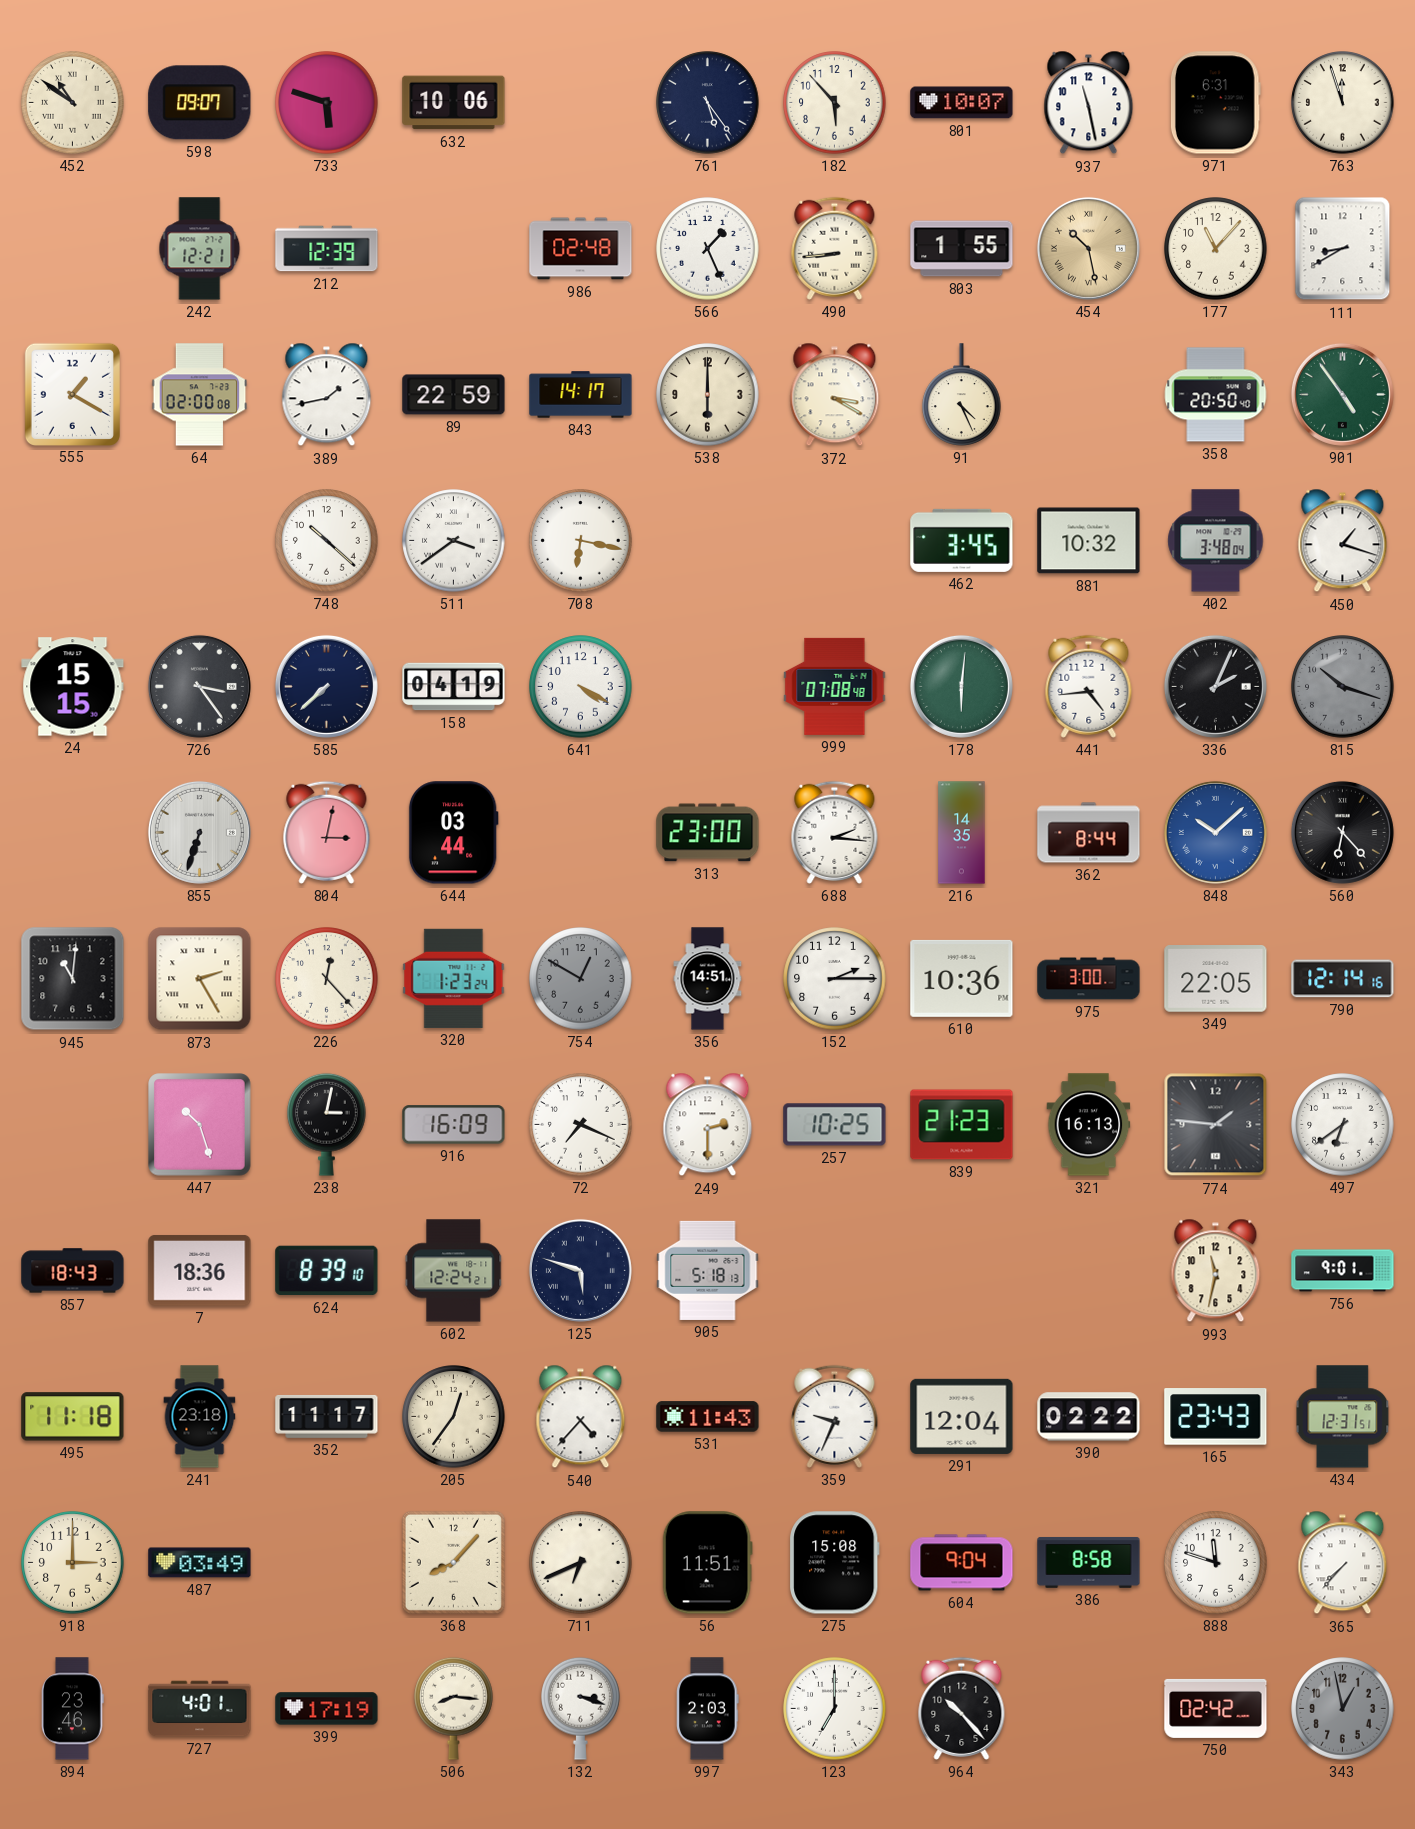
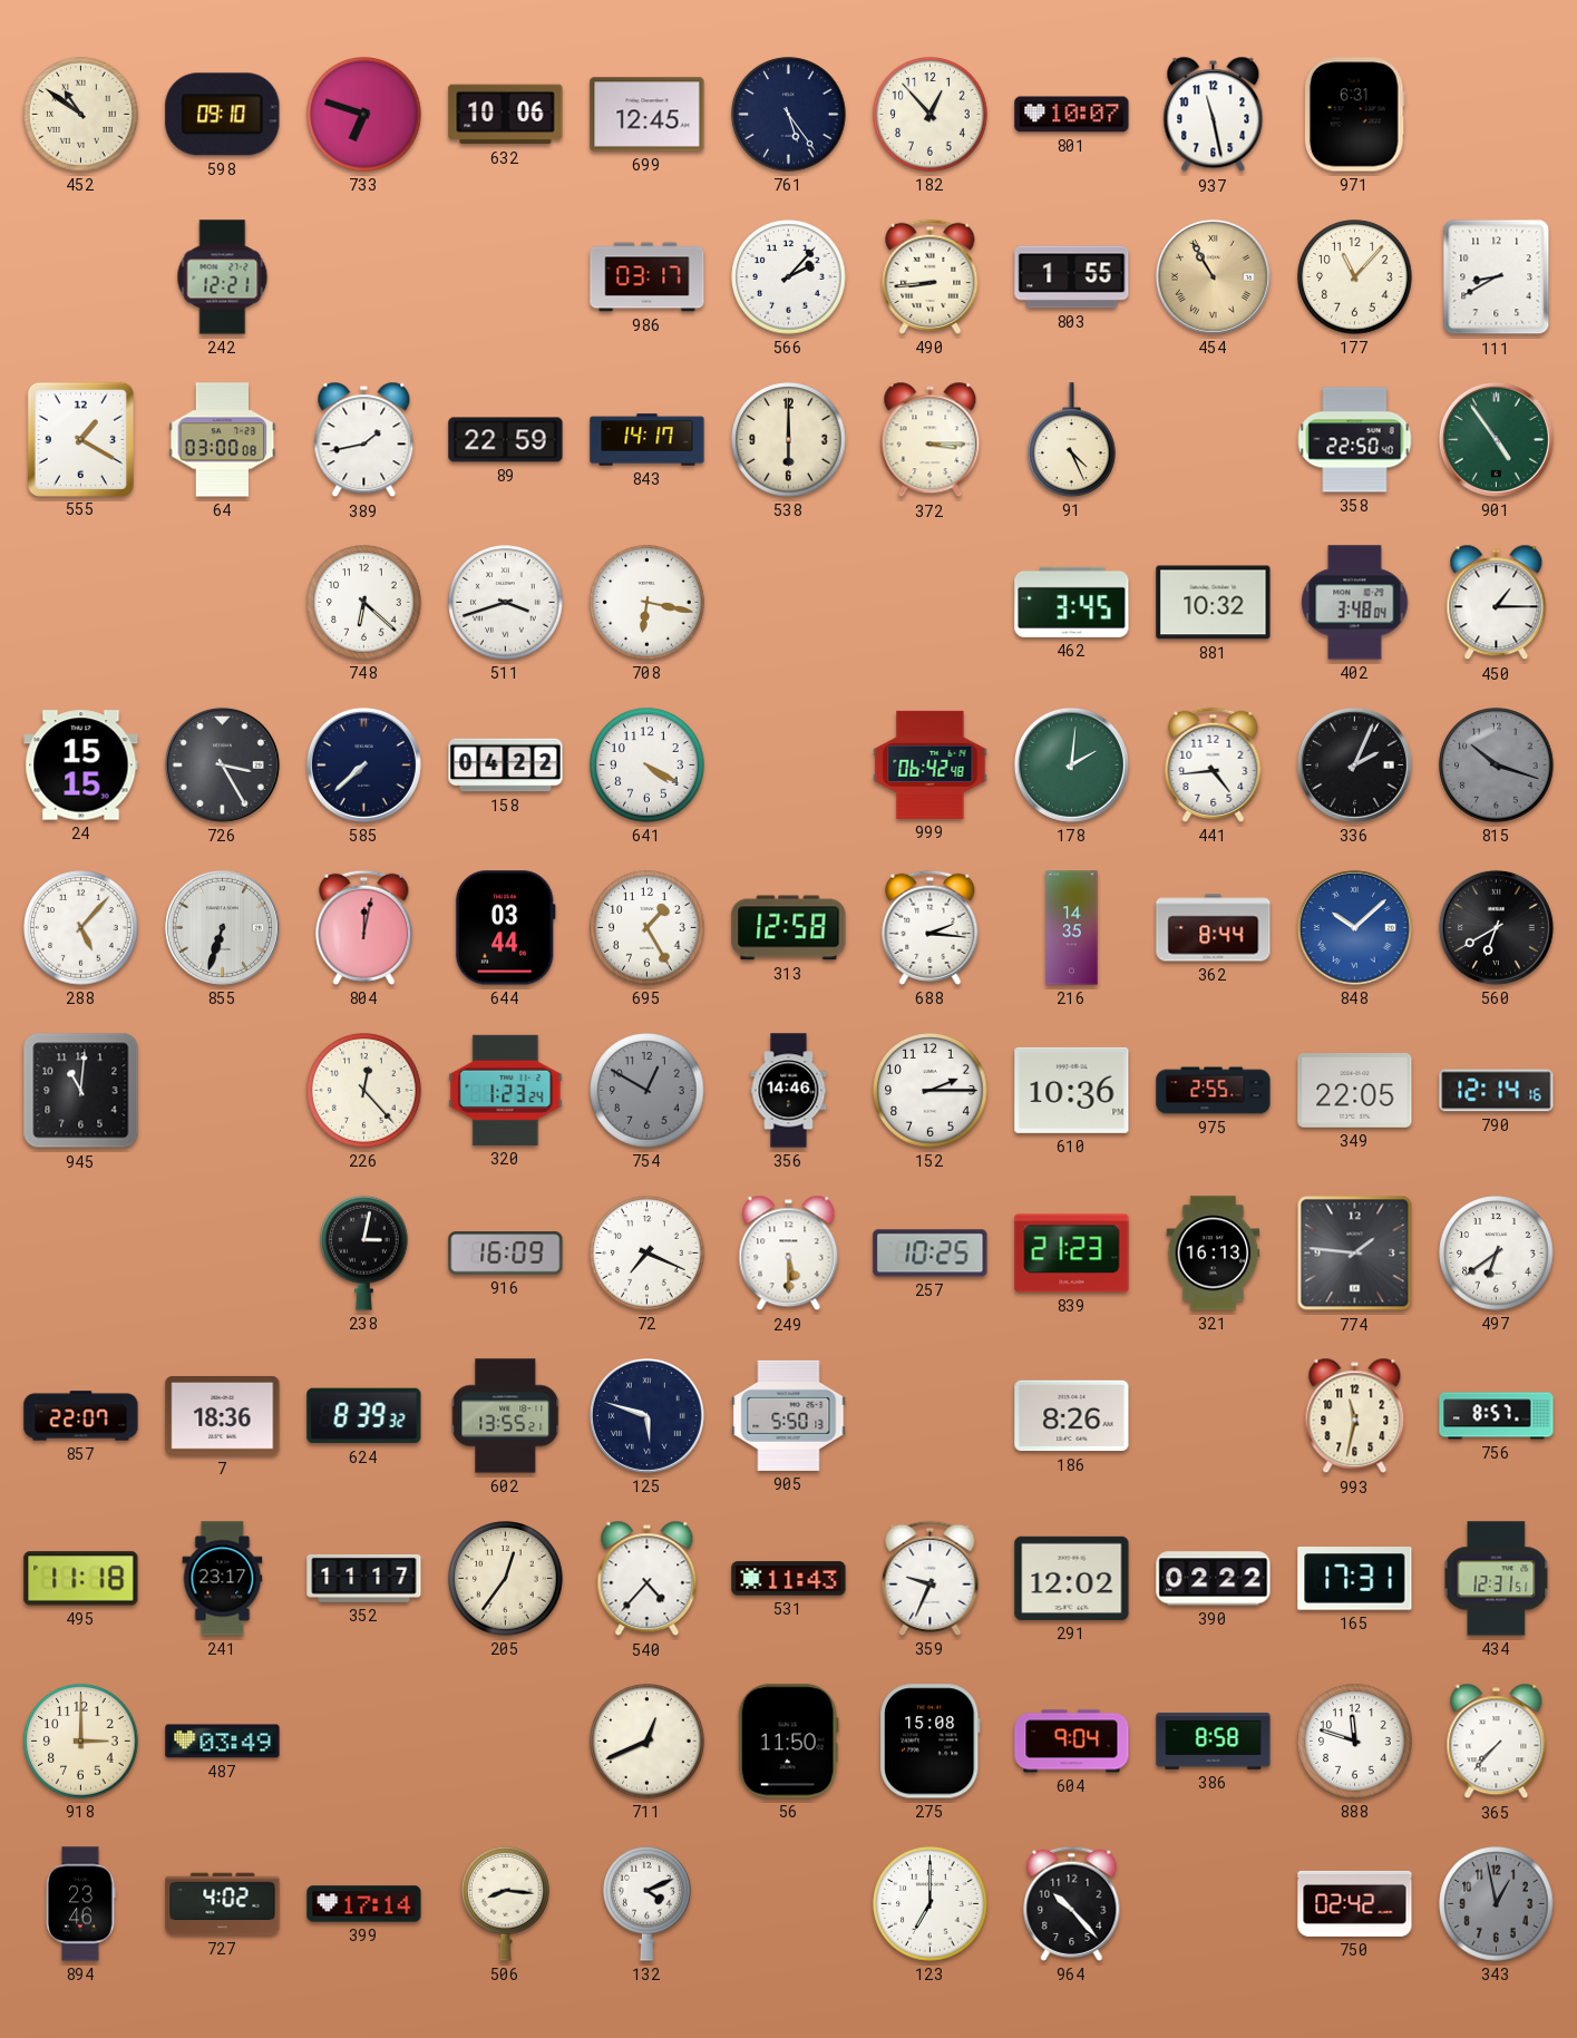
598: 09:07 -> 09:10
733: 5:48 -> 6:48
699: none -> 12:45
182: 5:53 -> 12:53
763: 11:57 -> none
212: 12:39 -> none
986: 02:48 -> 03:17
566: 1:26 -> 2:07
454: 10:28 -> 10:55
64: 02:00 -> 03:00
372: 3:20 -> 3:15
358: 20:50 -> 22:50
748: 10:22 -> 6:22
511: 3:39 -> 3:42
450: 1:18 -> 1:15
726: 3:24 -> 3:25
158: 04:19 -> 04:22
999: 07:08 -> 06:42
178: 6:01 -> 2:01
288: none -> 5:07
804: 3:02 -> 12:02
695: none -> 1:25
313: 23:00 -> 12:58
560: 6:23 -> 6:40
873: 2:25 -> none
356: 14:51 -> 14:46
975: 3:00 -> 2:55
447: 10:27 -> none
249: 2:30 -> 5:30
857: 18:43 -> 22:07
624: 8:39:10 -> 8:39:32
602: 12:24 -> 13:55
905: 5:18 -> 5:50
186: none -> 8:26
756: 9:01 -> 8:57
241: 23:18 -> 23:17
291: 12:04 -> 12:02
165: 23:43 -> 17:31
368: 8:07 -> none
711: 6:41 -> 12:41
56: 11:51 -> 11:50
727: 4:01 -> 4:02
399: 17:19 -> 17:14
132: 3:18 -> 4:11
997: 2:03 -> none
